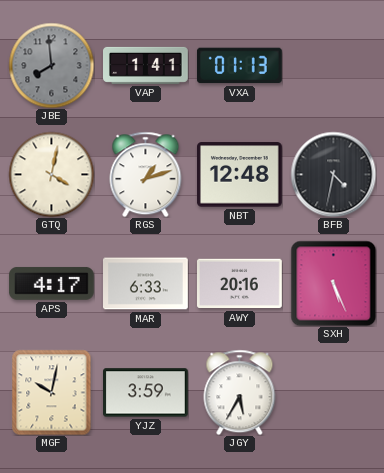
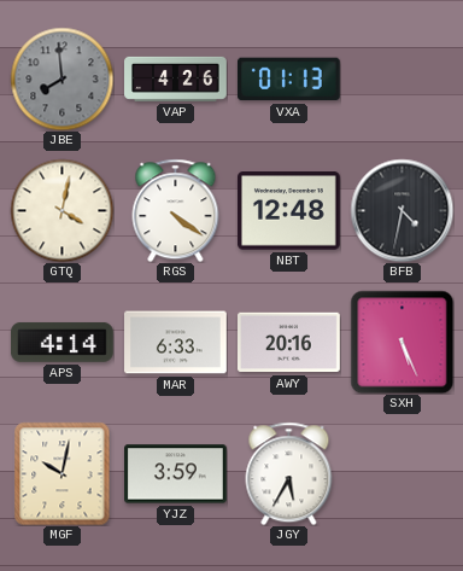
VAP: 1:41 -> 4:26
RGS: 1:12 -> 4:21
APS: 4:17 -> 4:14
